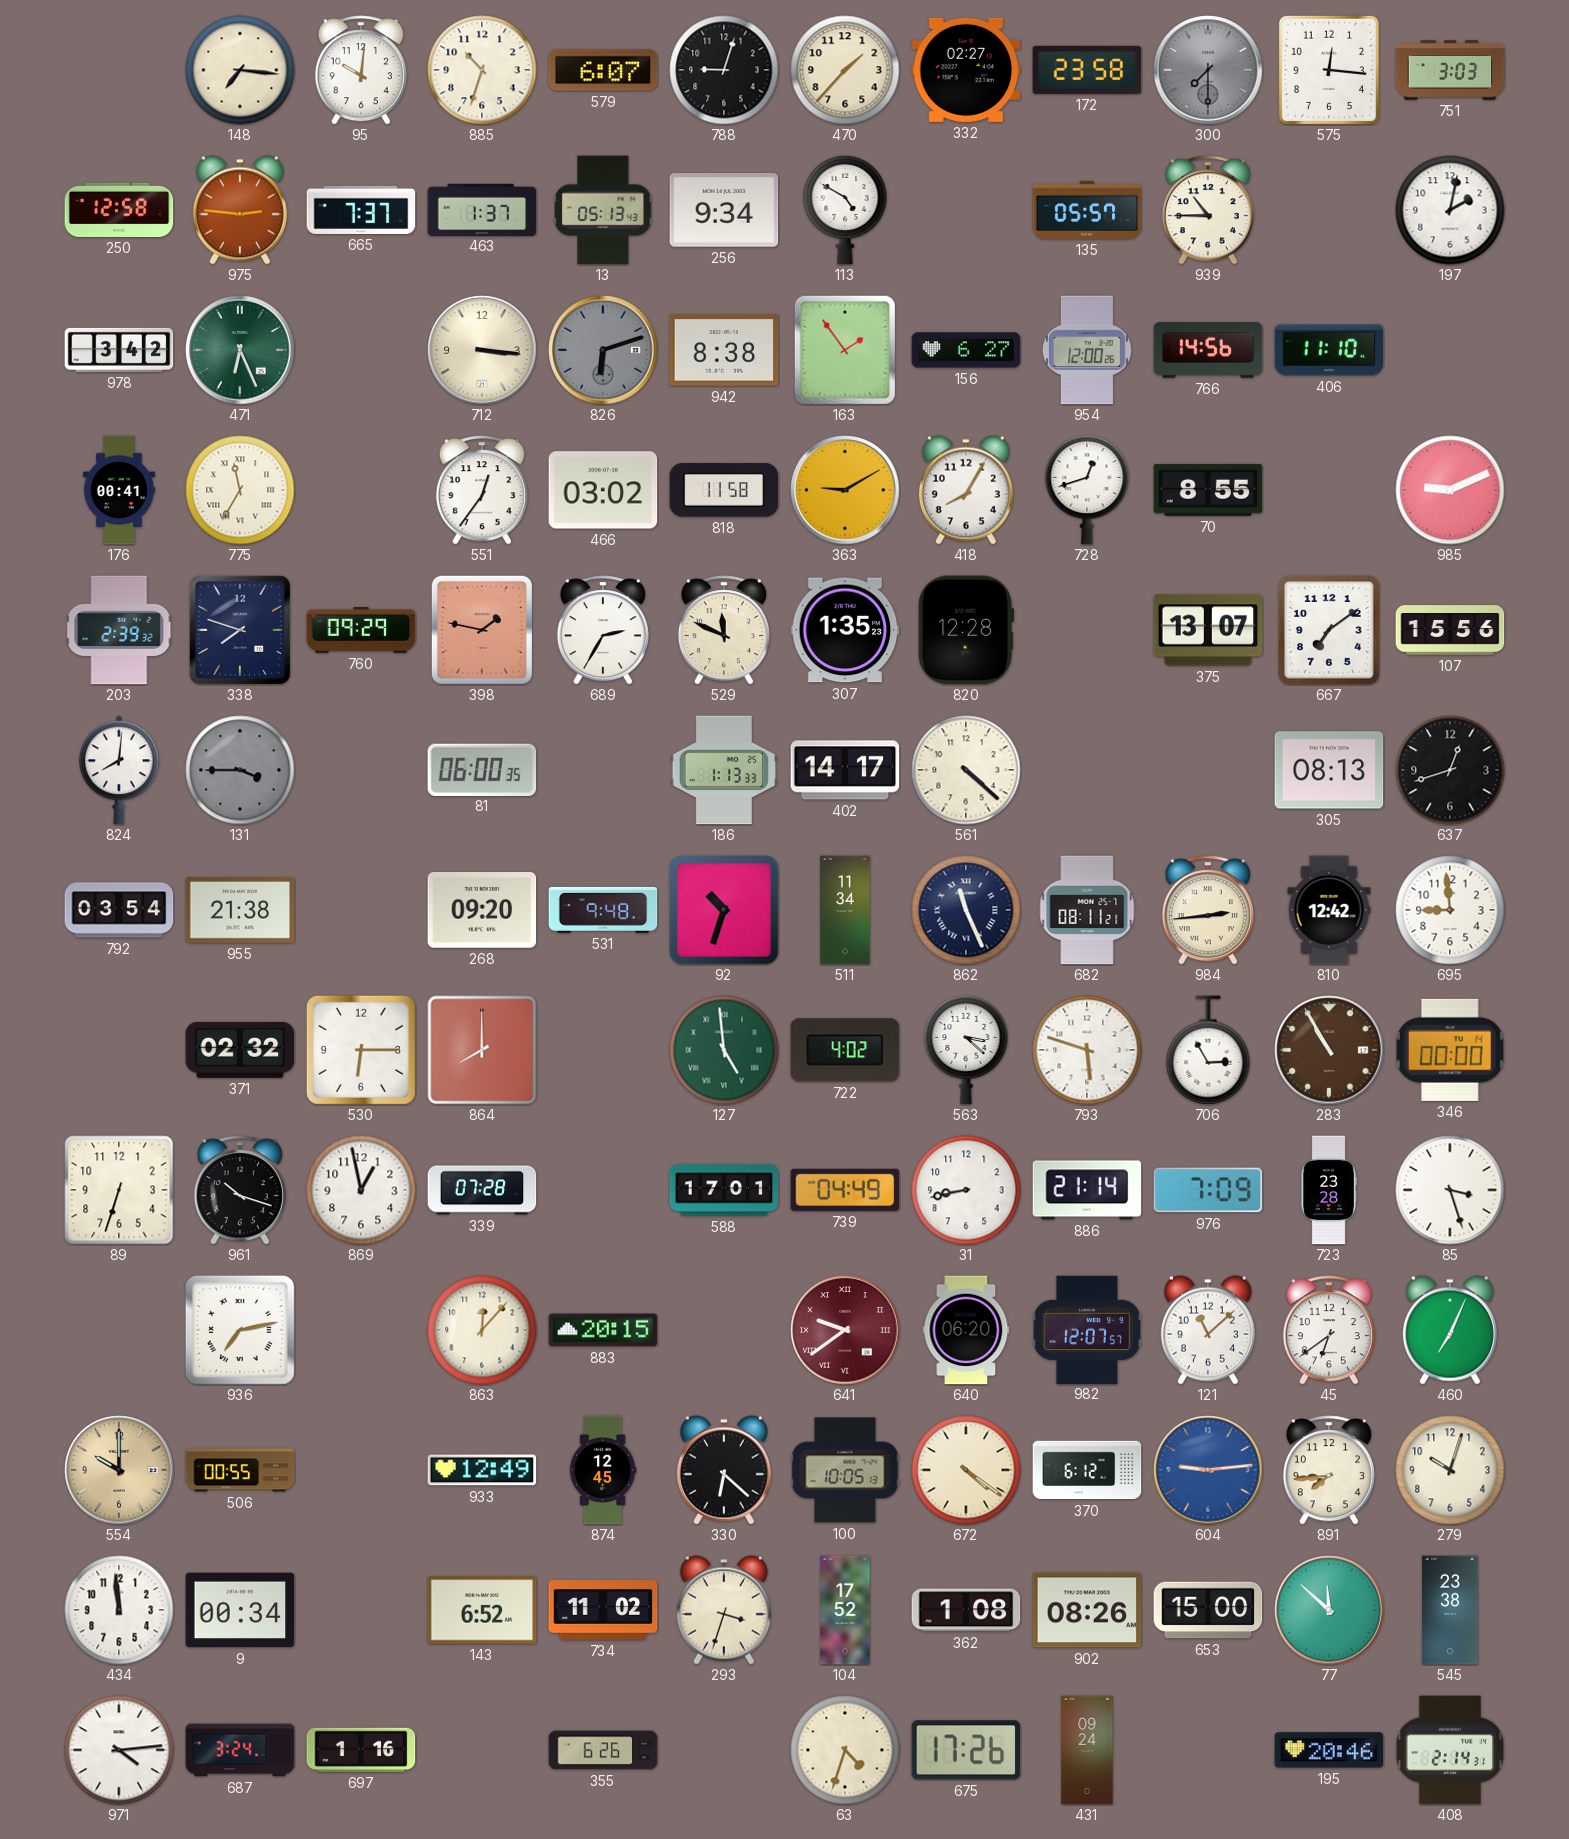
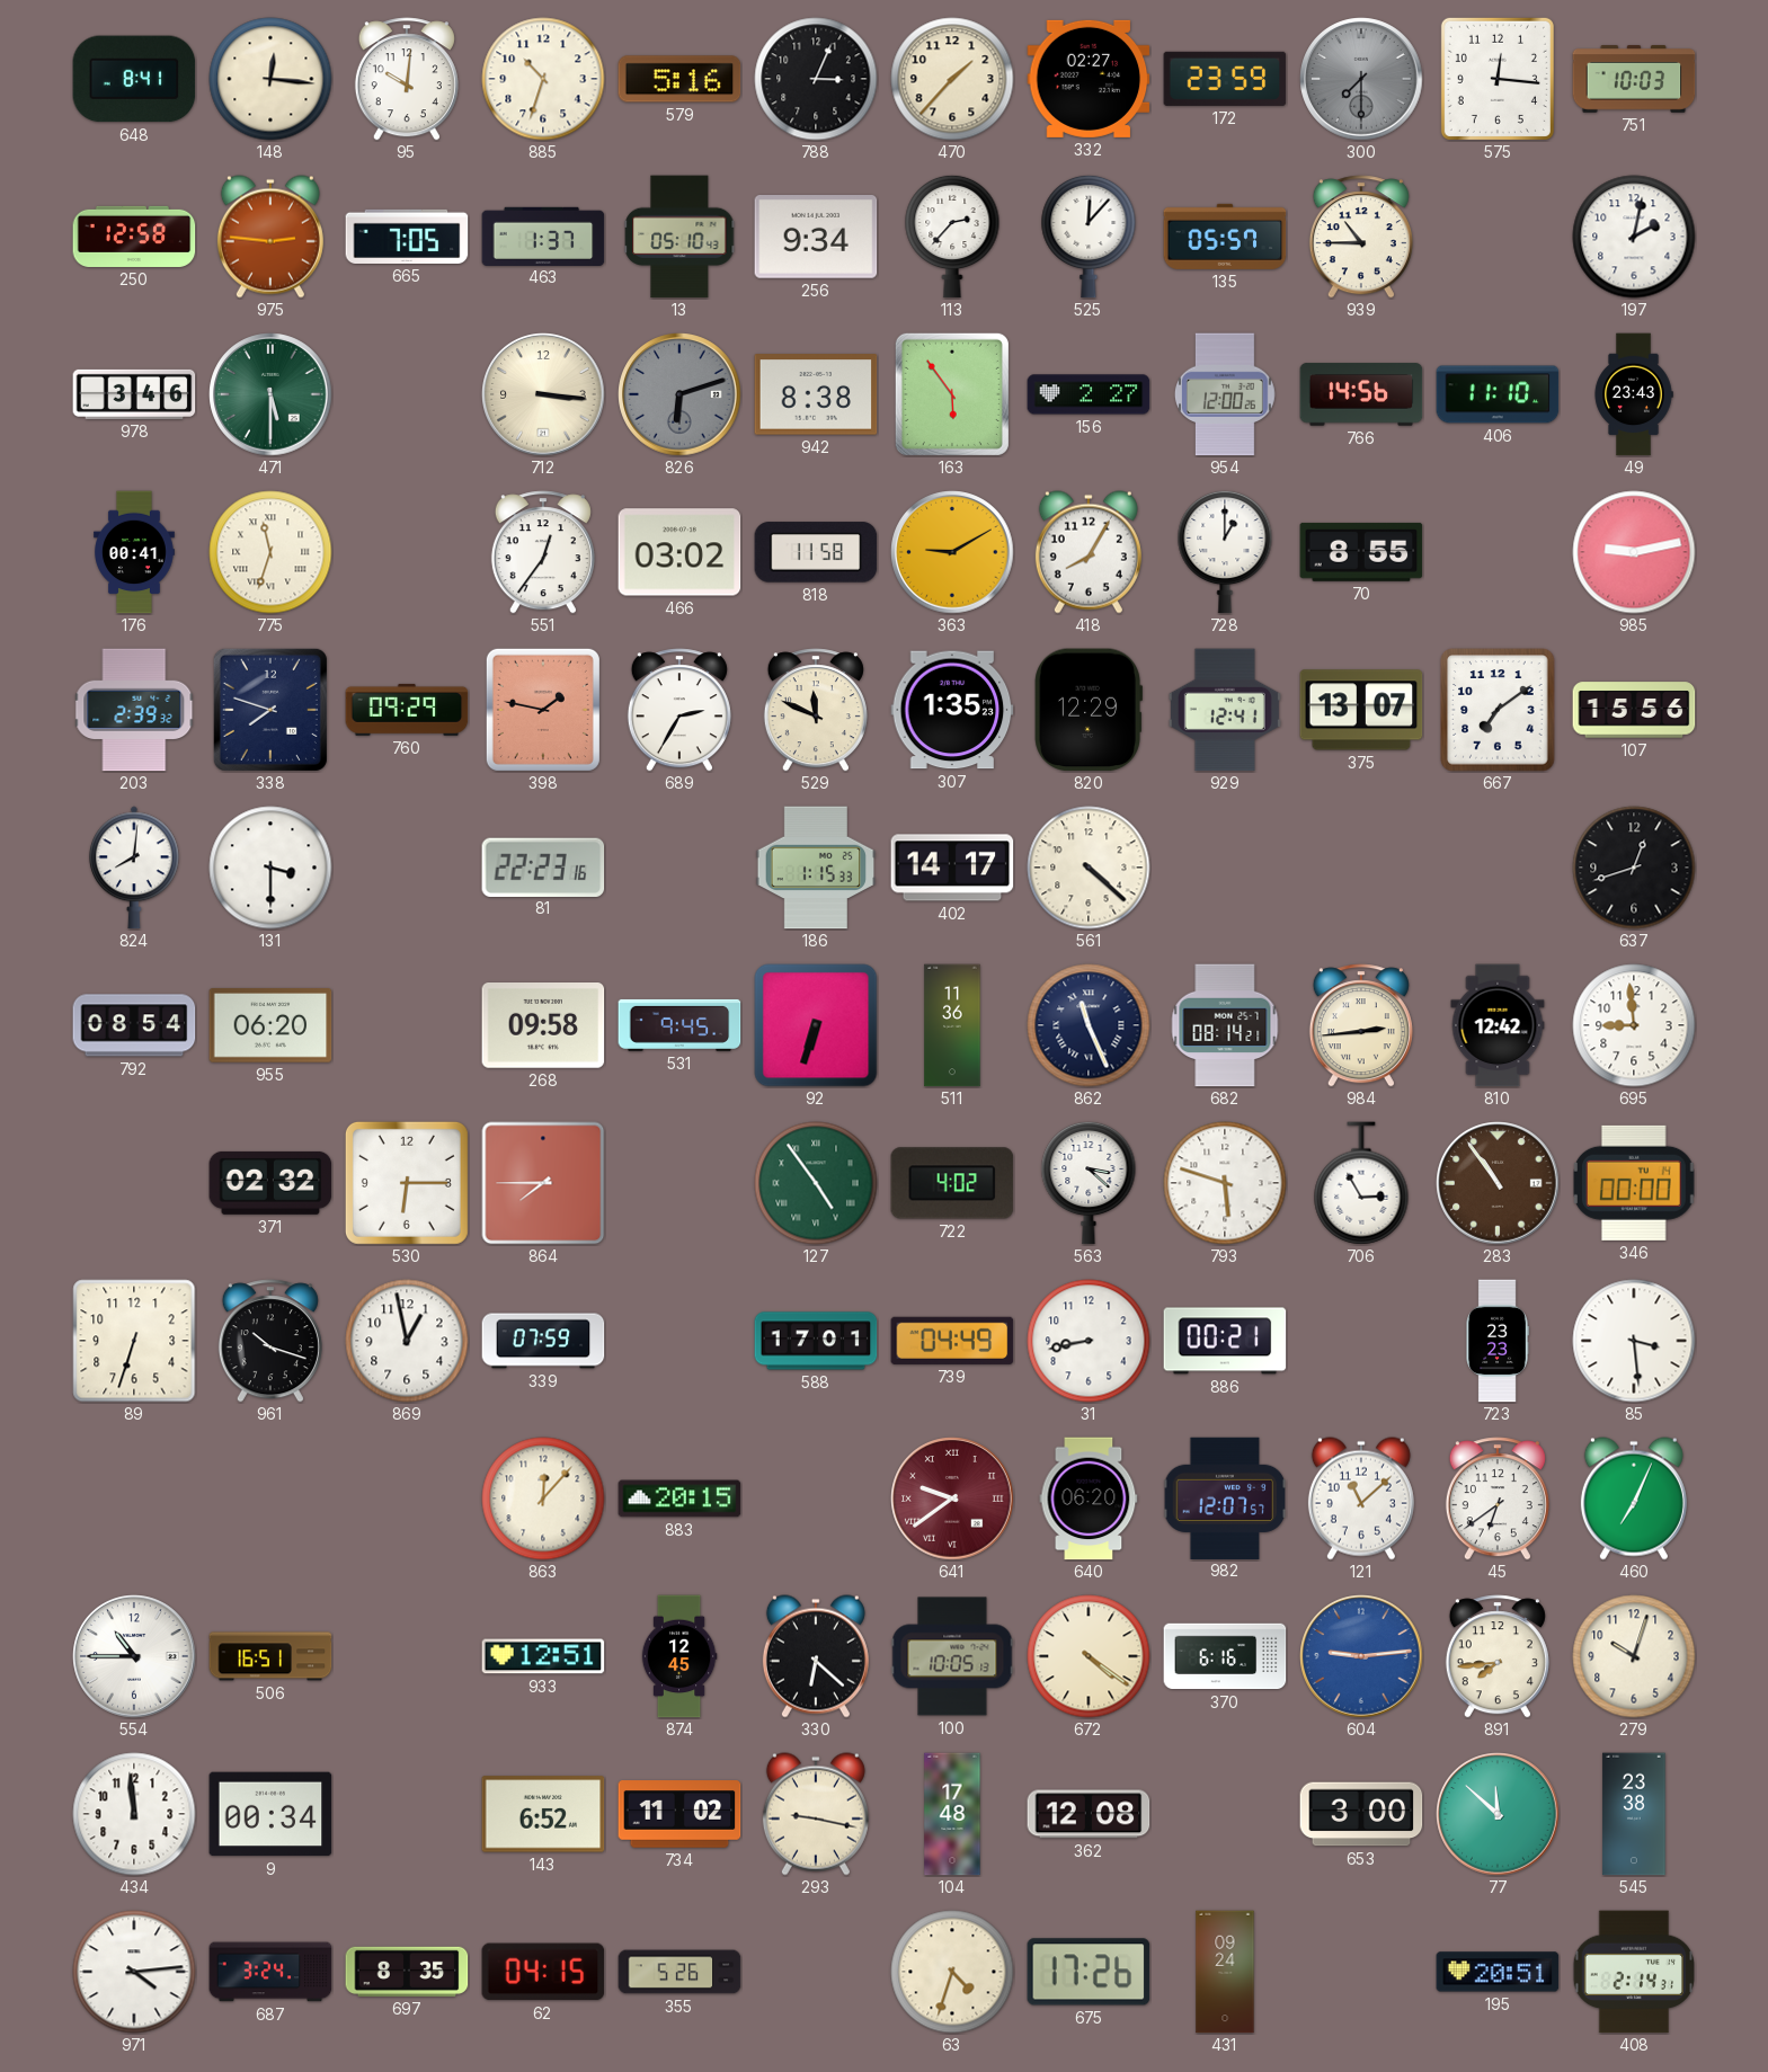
648: none -> 8:41
148: 7:16 -> 12:16
579: 6:07 -> 5:16
788: 9:03 -> 3:04
172: 23:58 -> 23:59
751: 3:03 -> 10:03
665: 7:37 -> 7:05
13: 05:13 -> 05:10
113: 4:50 -> 2:37
525: none -> 12:07
978: 3:42 -> 3:46
471: 6:26 -> 5:30
163: 1:54 -> 5:54
156: 6:27 -> 2:27
49: none -> 23:43
775: 11:35 -> 11:33
728: 12:42 -> 1:00
985: 9:11 -> 9:13
820: 12:28 -> 12:29
929: none -> 12:41
131: 3:45 -> 3:30
131 dial: grey -> white
81: 06:00 -> 22:23
186: 1:13 -> 1:15
305: 08:13 -> none
792: 03:54 -> 08:54
955: 21:38 -> 06:20
268: 09:20 -> 09:58
531: 9:48 -> 9:45
92: 10:33 -> 6:33
511: 11:34 -> 11:36
682: 08:11 -> 08:14
864: 8:00 -> 7:45
127: 4:59 -> 4:54
283: 10:55 -> 10:54
339: 07:28 -> 07:59
886: 21:14 -> 00:21
976: 7:09 -> none
723: 23:28 -> 23:23
85: 3:27 -> 3:29
936: 7:13 -> none
554: 10:00 -> 10:45
554 dial: champagne -> white
506: 00:55 -> 16:51
933: 12:49 -> 12:51
370: 6:12 -> 6:16
293: 3:33 -> 9:17
104: 17:52 -> 17:48
362: 1:08 -> 12:08
902: 08:26 -> none
653: 15:00 -> 3:00
697: 1:16 -> 8:35
62: none -> 04:15
355: 6:26 -> 5:26
195: 20:46 -> 20:51
